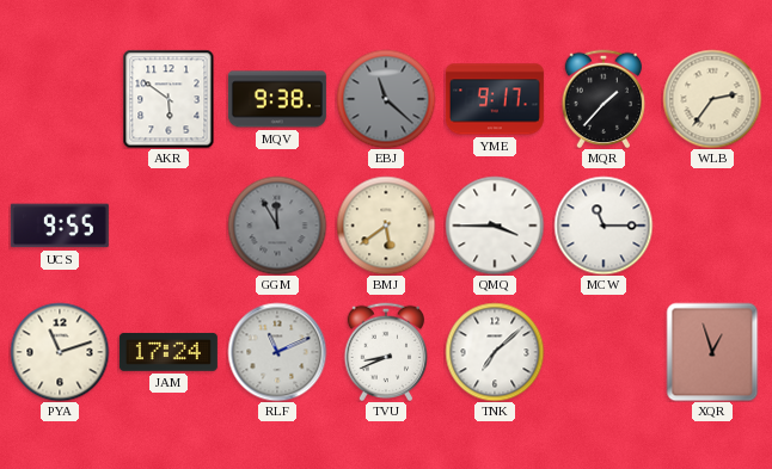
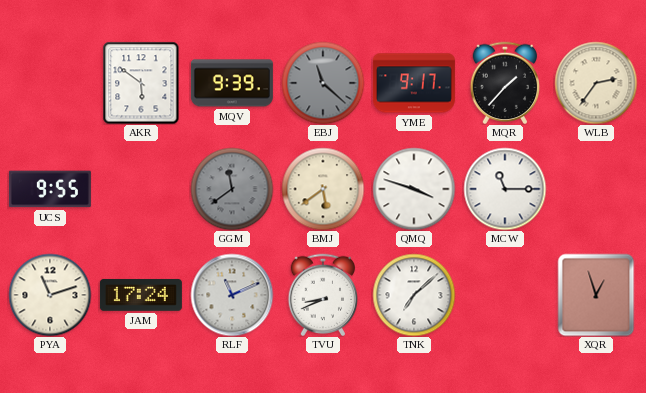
MQV: 9:38 -> 9:39
GGM: 11:55 -> 11:39
QMQ: 3:45 -> 3:48
